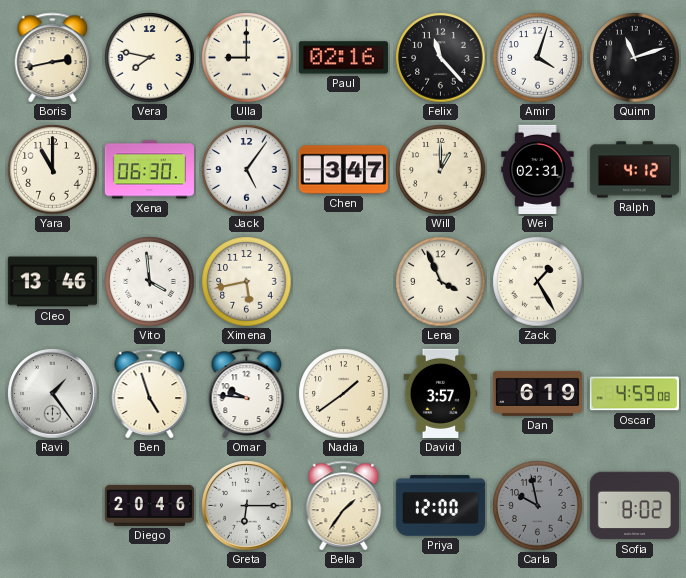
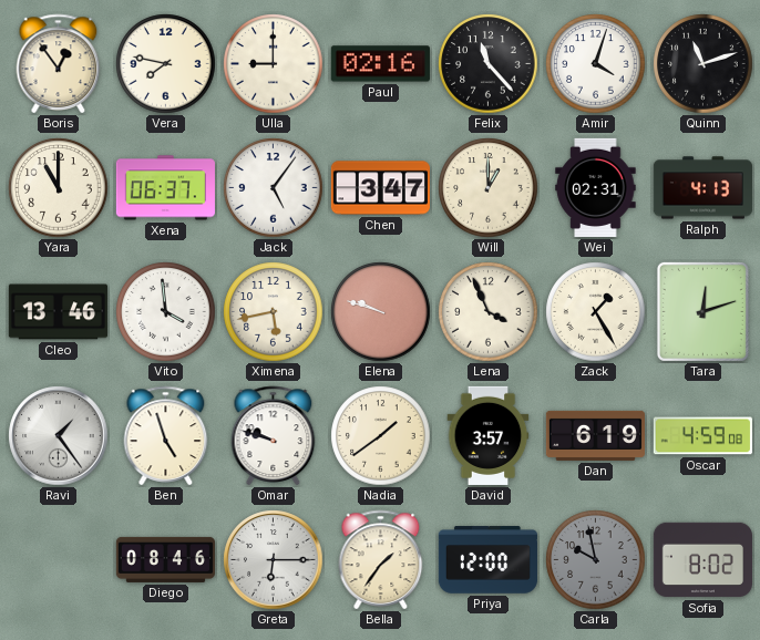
Boris: 2:43 -> 12:54
Xena: 06:30 -> 06:37
Ralph: 4:12 -> 4:13
Elena: none -> 9:48
Tara: none -> 12:12
Omar: 9:46 -> 9:48
Diego: 20:46 -> 08:46
